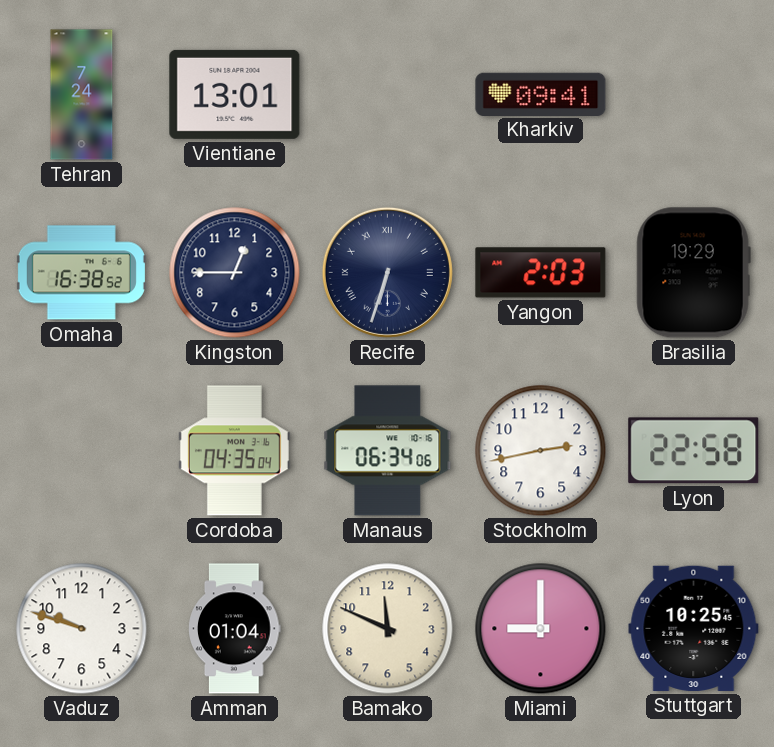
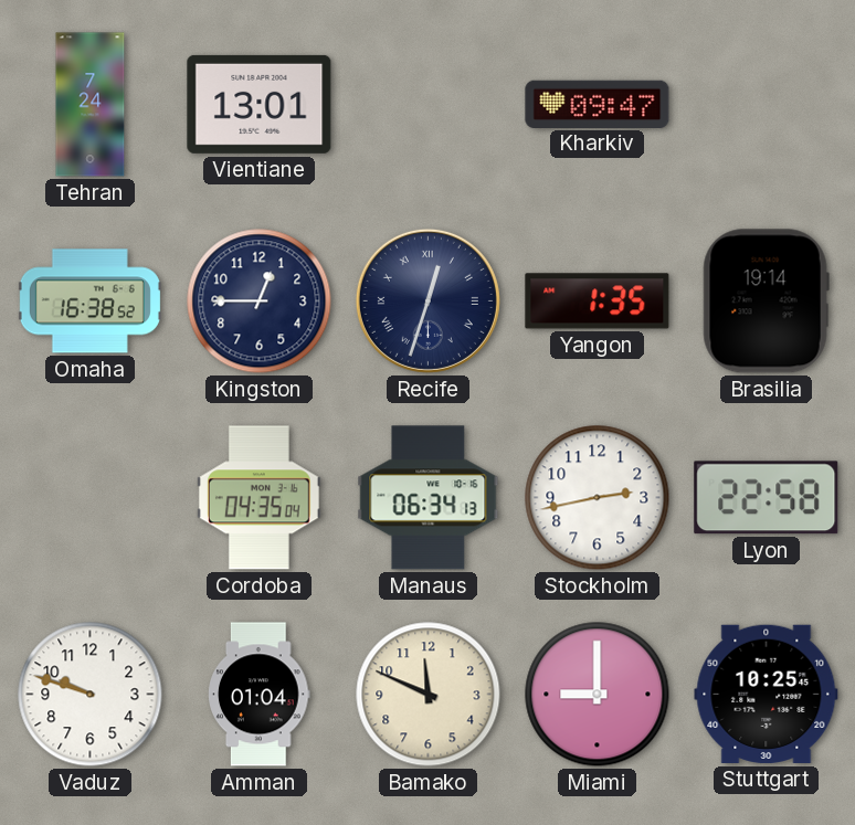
Kharkiv: 09:41 -> 09:47
Recife: 6:33 -> 12:33
Yangon: 2:03 -> 1:35
Brasilia: 19:29 -> 19:14
Manaus: 06:34:06 -> 06:34:13
